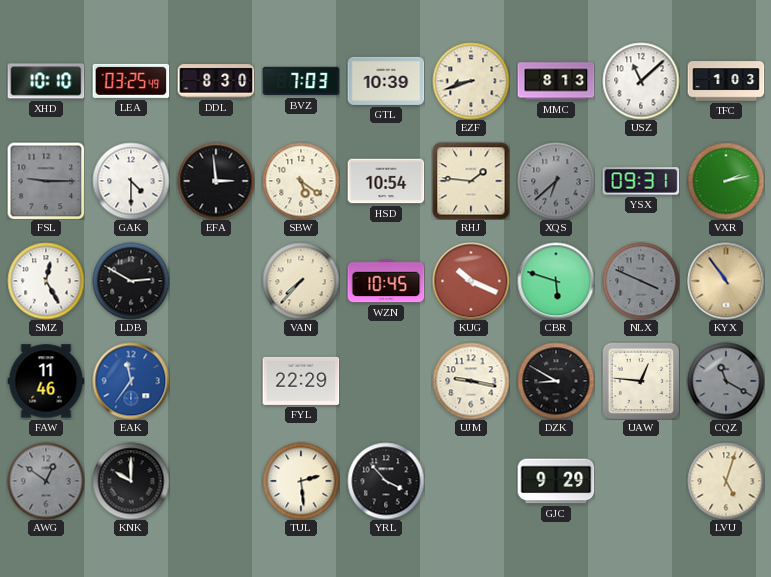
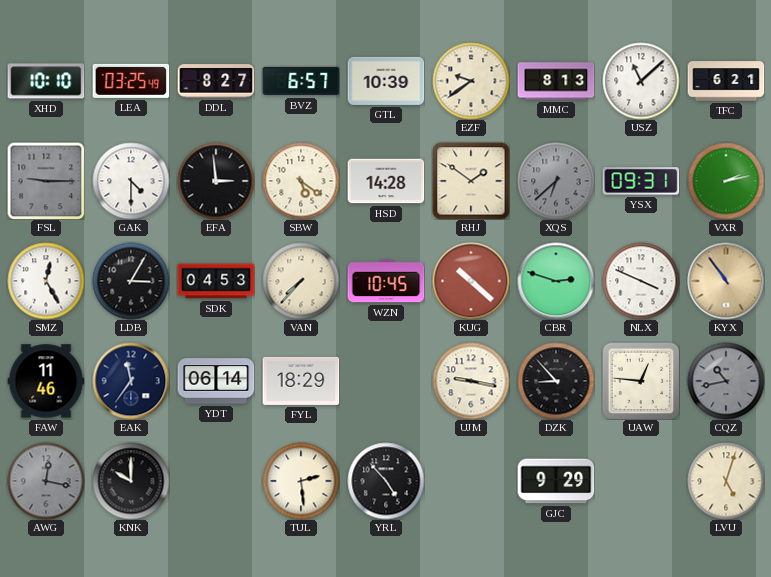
DDL: 8:30 -> 8:27
BVZ: 7:03 -> 6:57
EZF: 8:42 -> 9:39
TFC: 1:03 -> 6:21
HSD: 10:54 -> 14:28
RHJ: 1:46 -> 1:51
LDB: 2:50 -> 3:05
SDK: none -> 04:53
KUG: 10:19 -> 10:22
CBR: 5:48 -> 2:48
NLX dial: grey -> white
EAK dial: blue -> navy
YDT: none -> 06:14
FYL: 22:29 -> 18:29
DZK: 8:50 -> 8:53
CQZ: 11:20 -> 10:43
AWG: 12:51 -> 12:17
YRL: 3:53 -> 4:53
